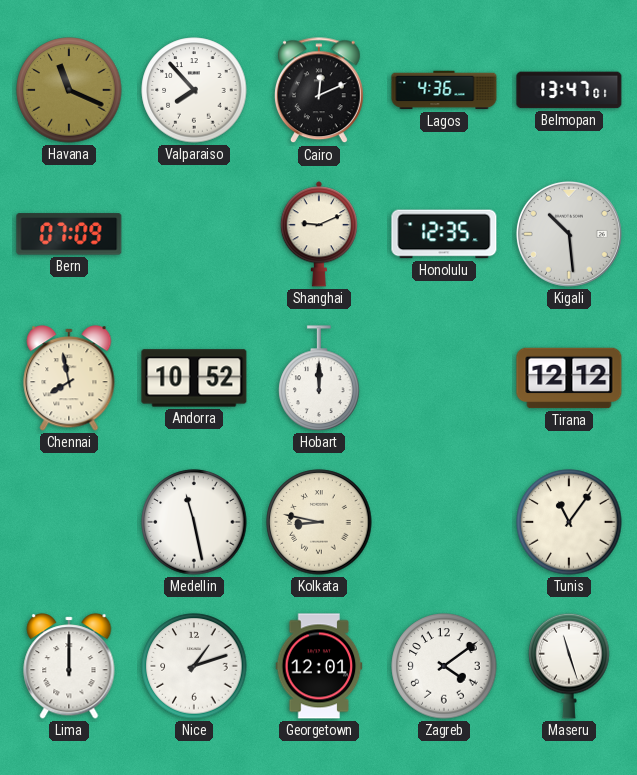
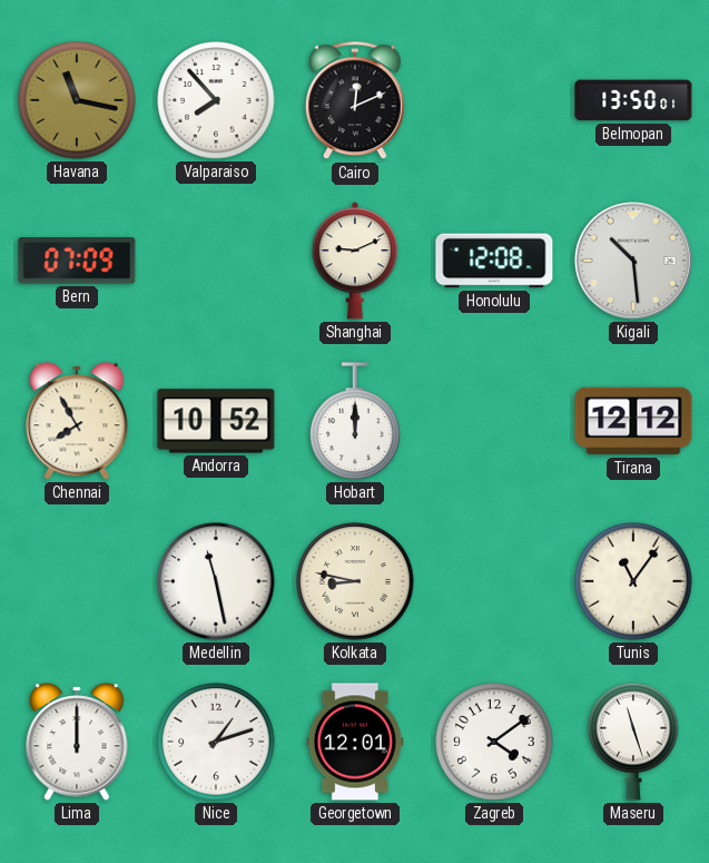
Havana: 11:19 -> 11:17
Lagos: 4:36 -> none
Belmopan: 13:47 -> 13:50
Honolulu: 12:35 -> 12:08
Chennai: 7:58 -> 7:55
